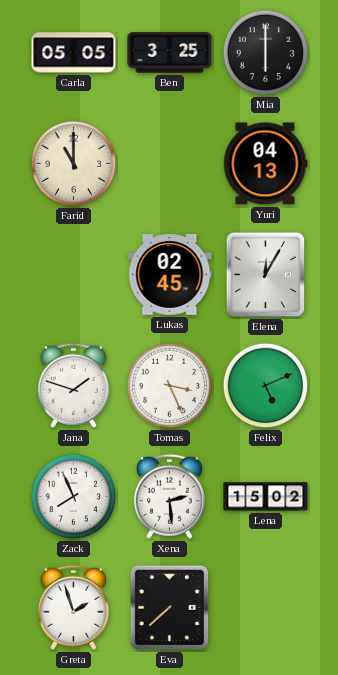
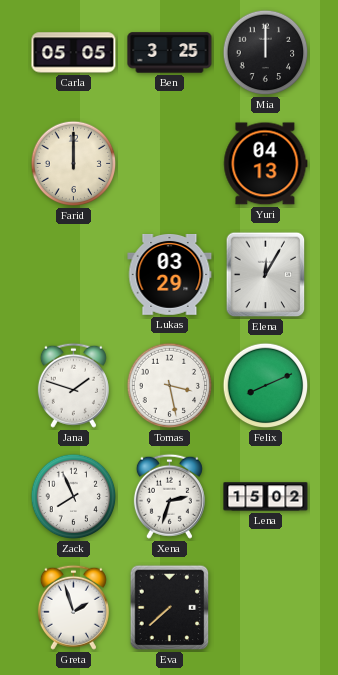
Mia: 6:00 -> 12:00
Farid: 11:00 -> 12:00
Lukas: 02:45 -> 03:29
Tomas: 3:26 -> 3:28
Felix: 5:11 -> 8:11
Xena: 2:29 -> 2:33
